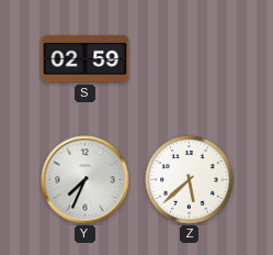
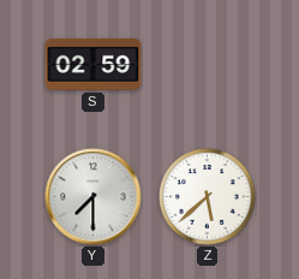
Y: 7:34 -> 7:30
